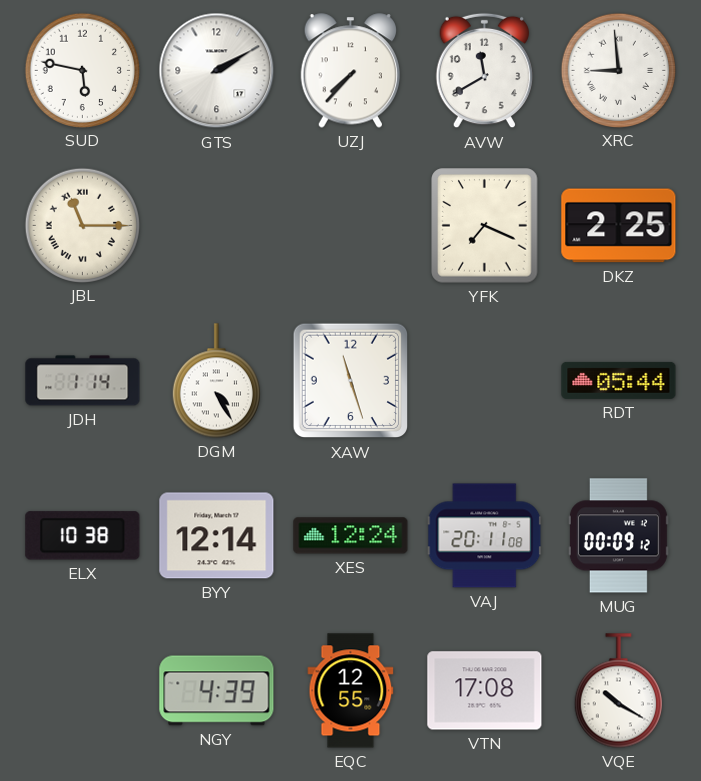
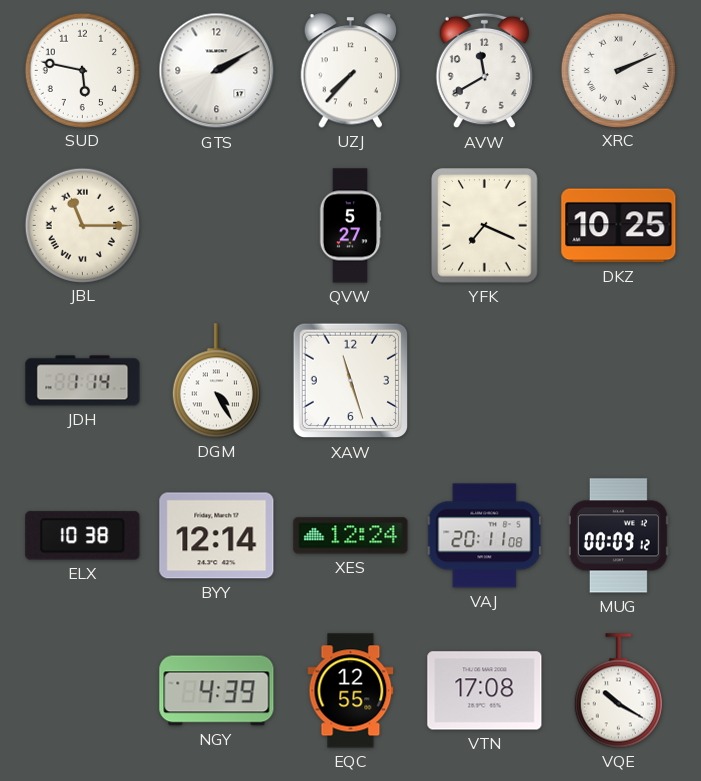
XRC: 8:59 -> 2:11
QVW: none -> 5:27
DKZ: 2:25 -> 10:25
RDT: 05:44 -> none
